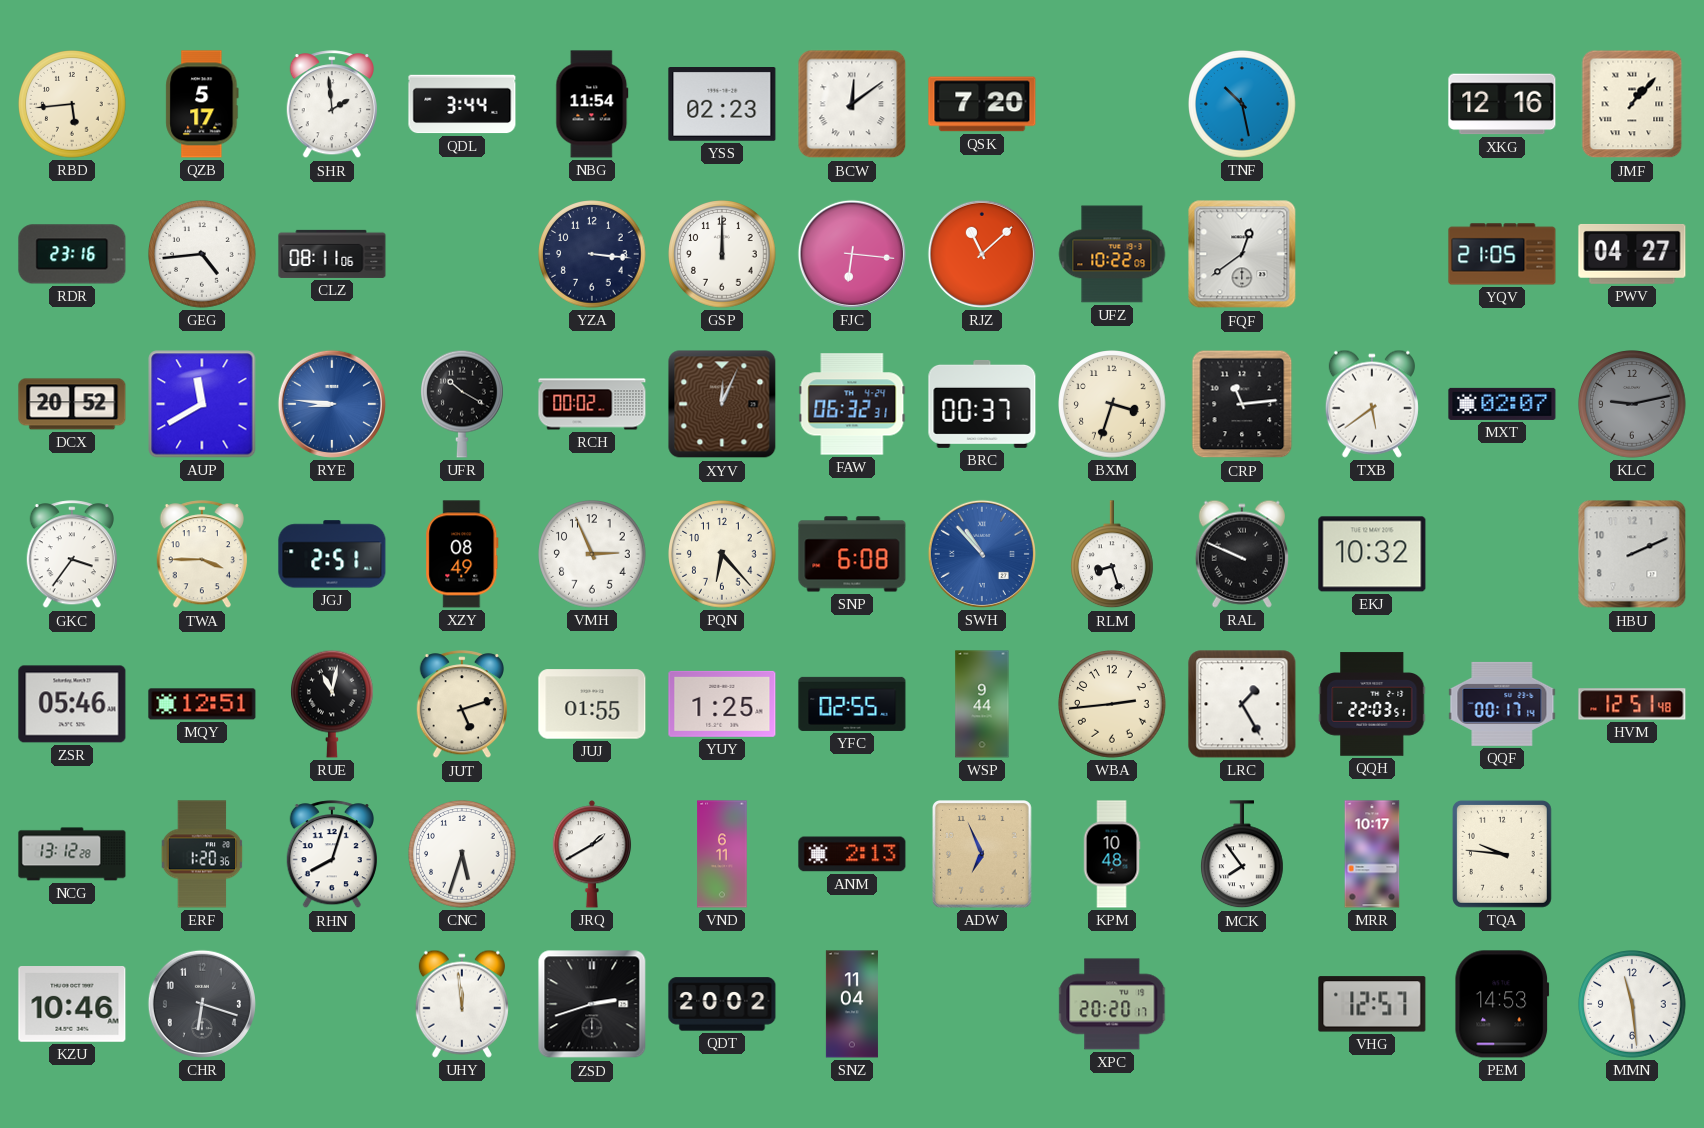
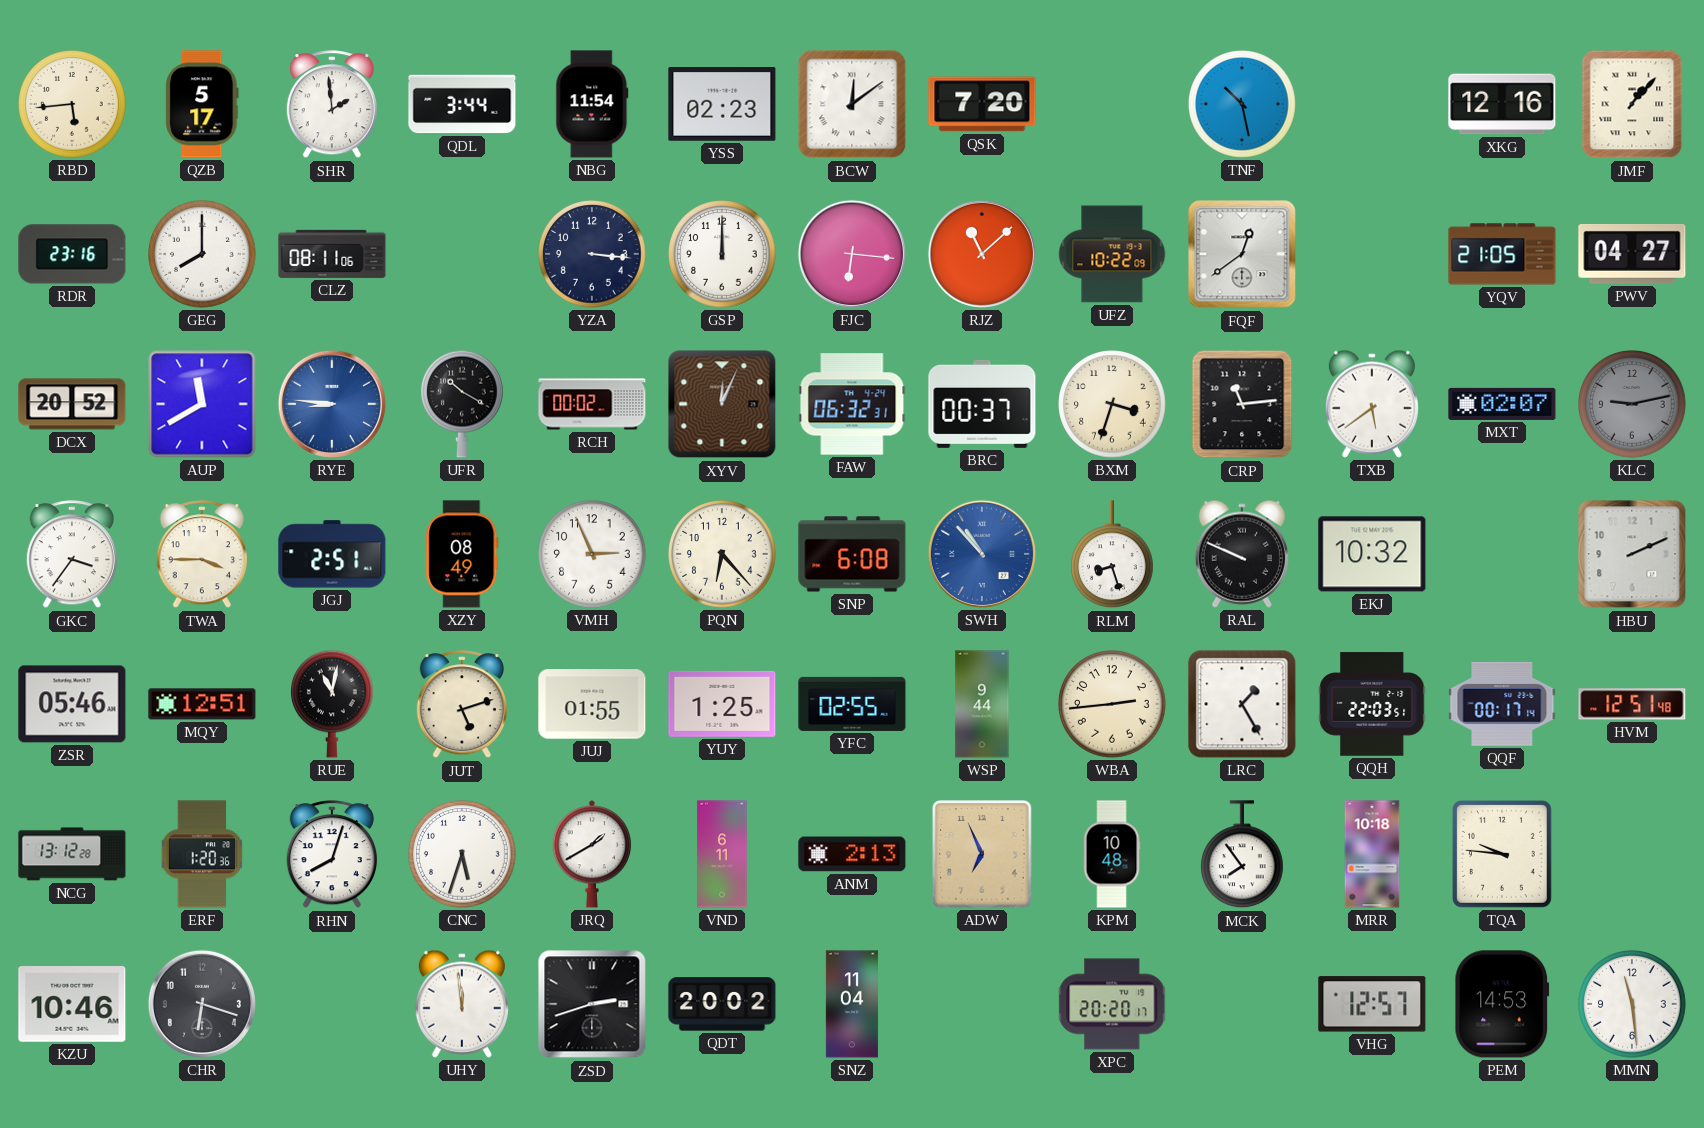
GEG: 4:44 -> 8:00
MRR: 10:17 -> 10:18
